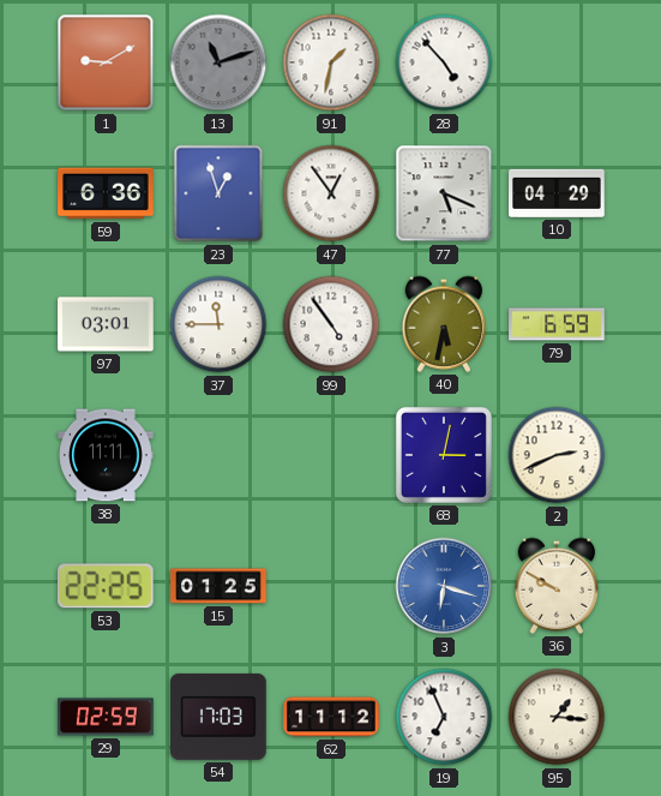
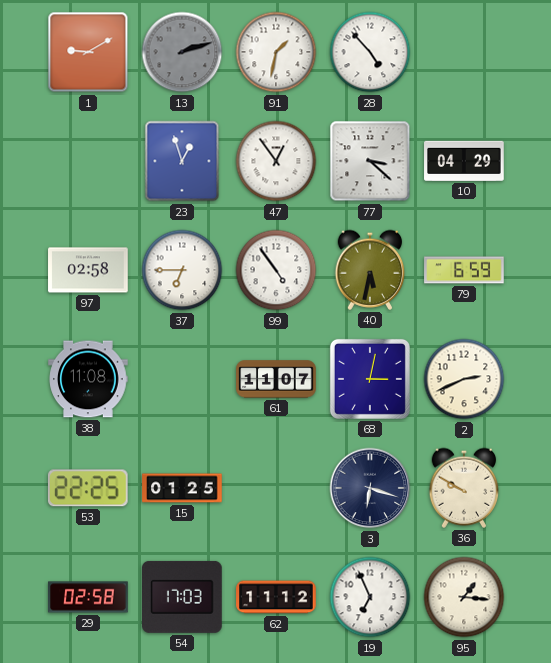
13: 11:12 -> 2:12
59: 6:36 -> none
77: 5:19 -> 3:22
97: 03:01 -> 02:58
37: 11:45 -> 6:45
38: 11:11 -> 11:08
61: none -> 11:07
3 dial: blue -> navy
29: 02:59 -> 02:58
